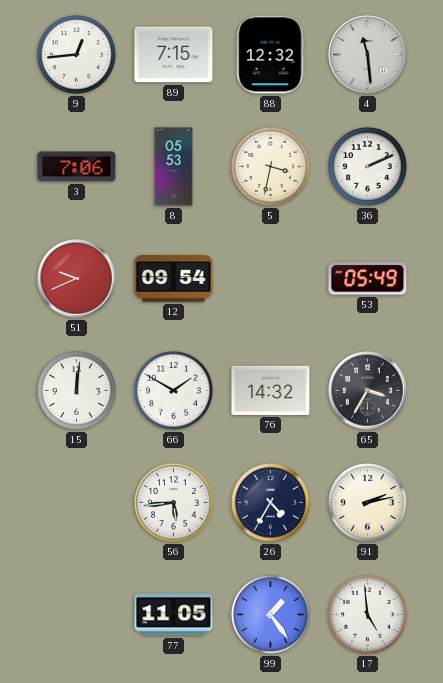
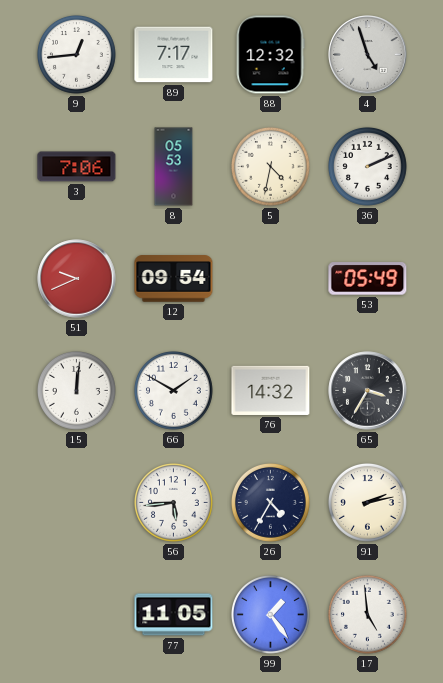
89: 7:15 -> 7:17
4: 11:29 -> 4:57
5: 3:32 -> 4:32
